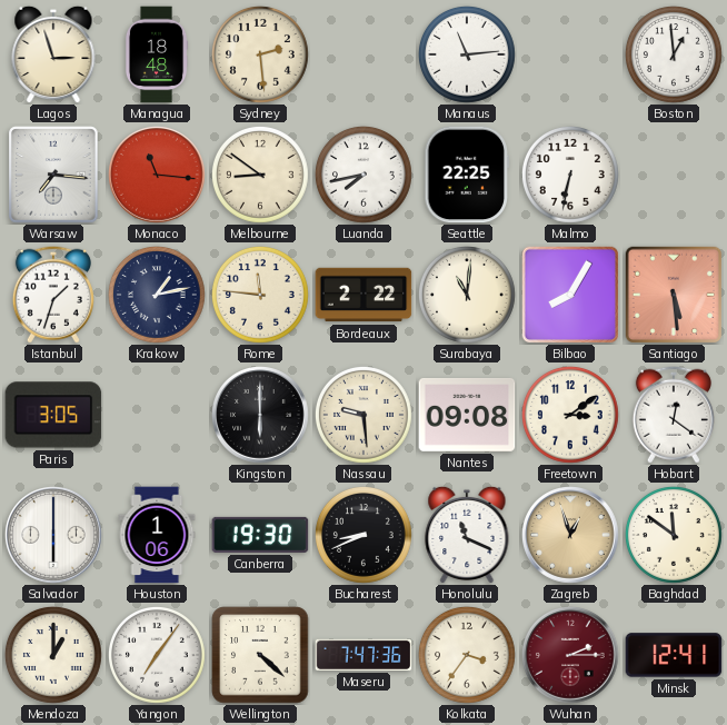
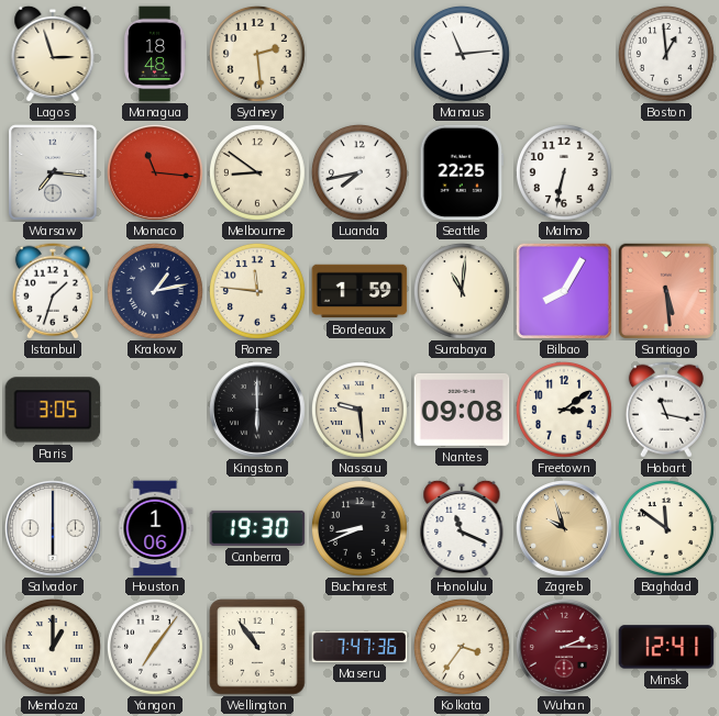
Bordeaux: 2:22 -> 1:59
Hobart: 12:21 -> 11:17
Zagreb: 12:57 -> 9:57
Wellington: 4:22 -> 10:54
